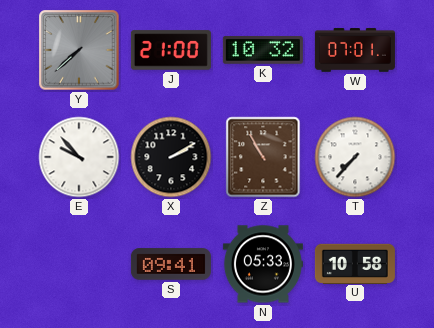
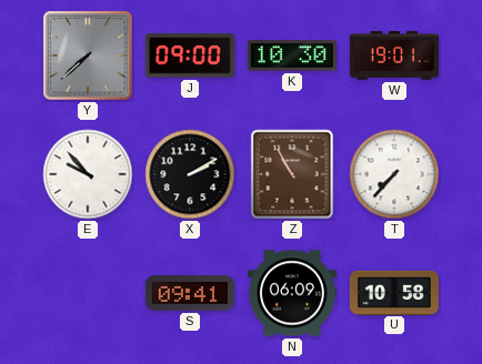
J: 21:00 -> 09:00
K: 10:32 -> 10:30
W: 07:01 -> 19:01
N: 05:33 -> 06:09
